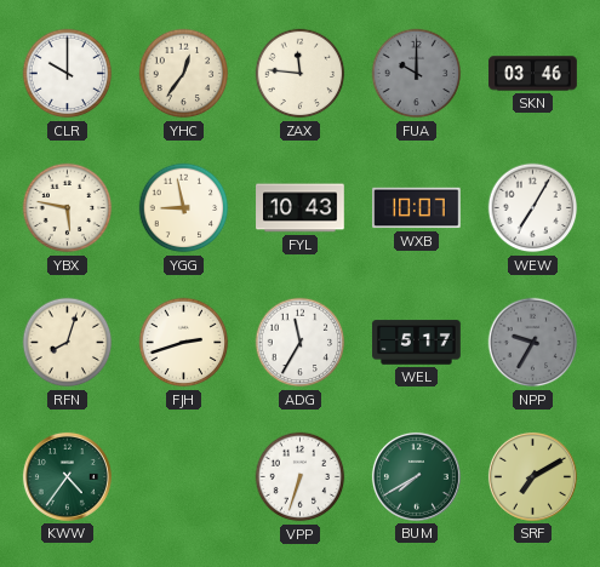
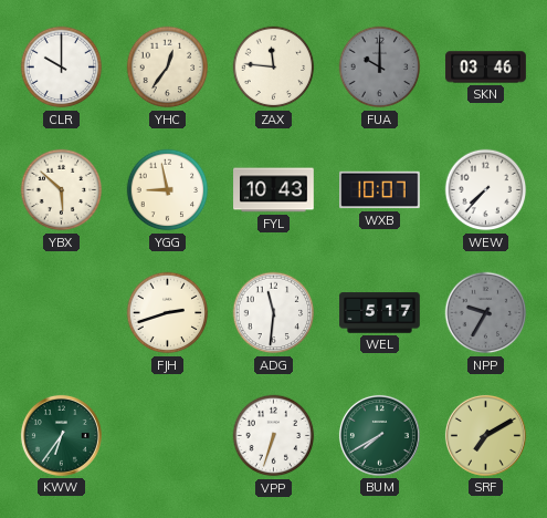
YBX: 5:47 -> 5:52
WEW: 7:05 -> 7:37
RFN: 8:03 -> none
ADG: 11:35 -> 11:31
KWW: 4:36 -> 6:36
